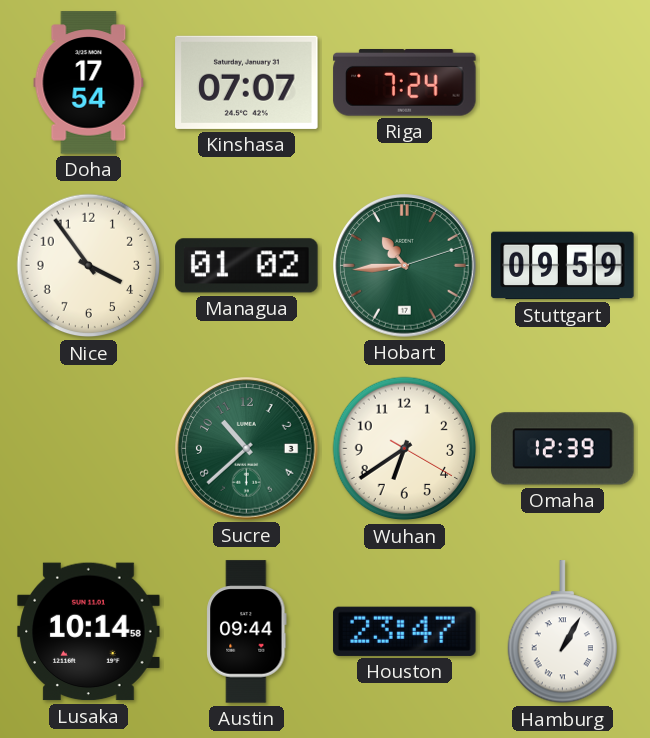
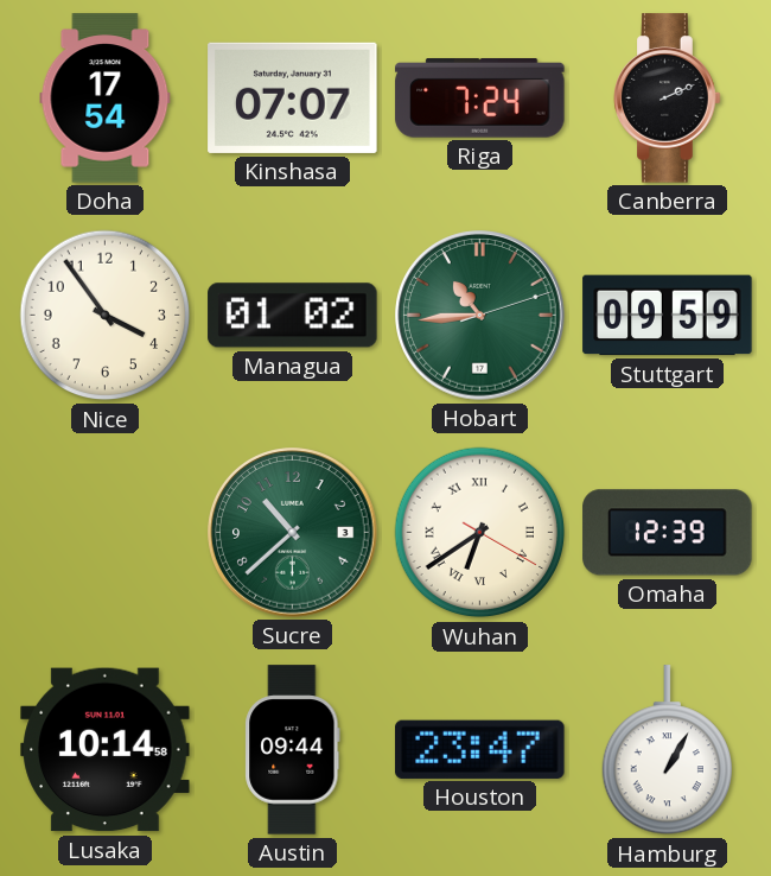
Canberra: none -> 2:11
Wuhan numerals: Arabic -> Roman
